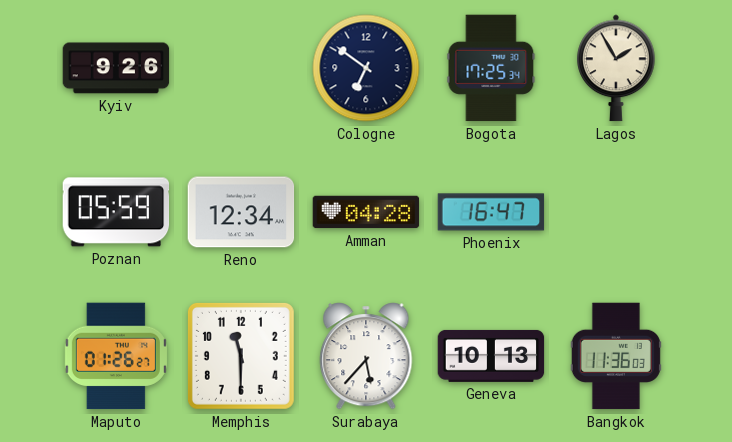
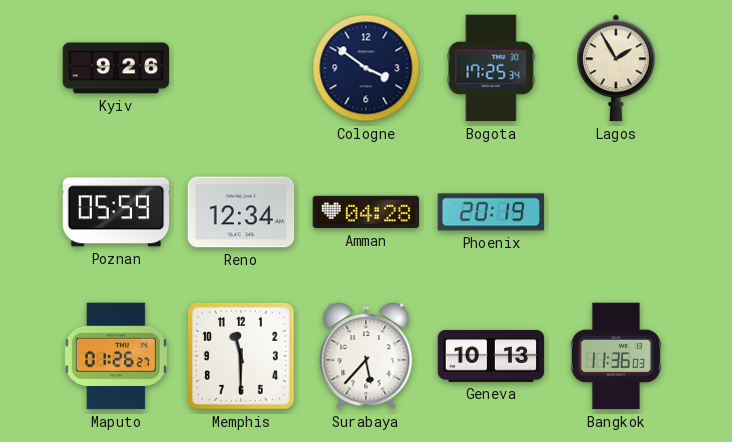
Cologne: 6:51 -> 3:51
Phoenix: 16:47 -> 20:19
